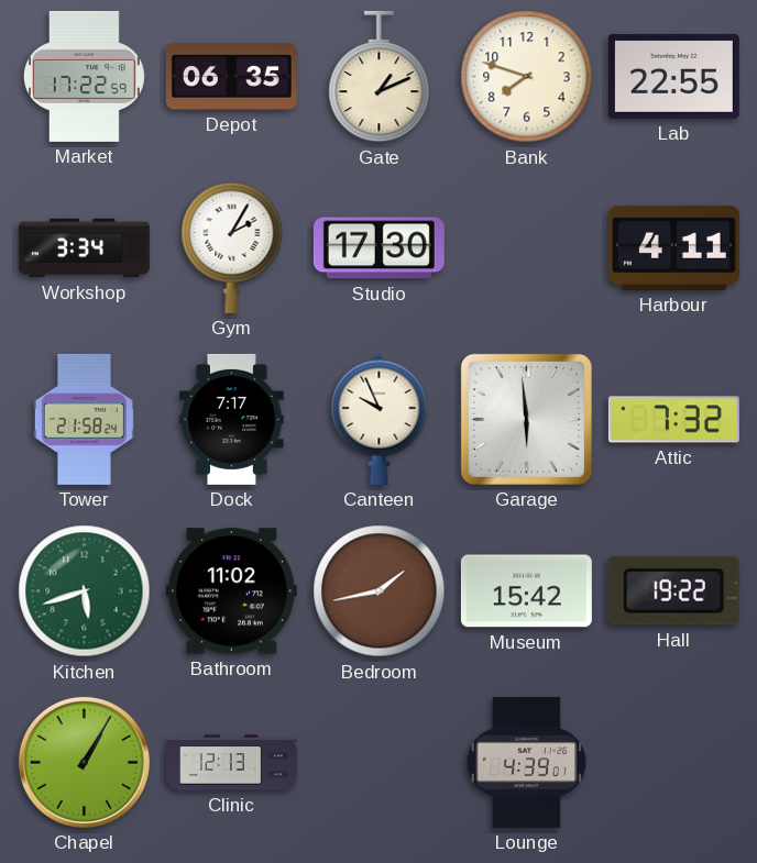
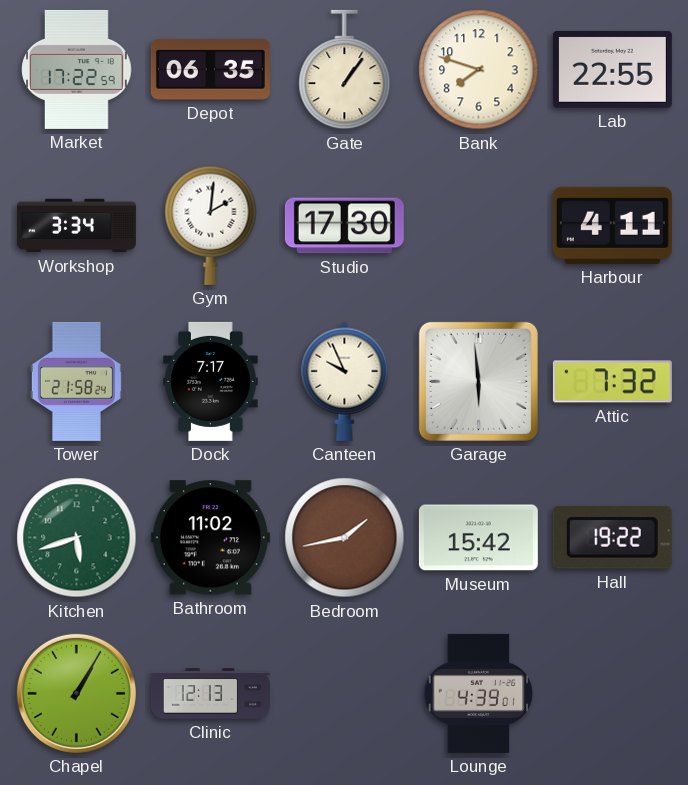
Gate: 1:11 -> 1:06
Gym: 2:05 -> 2:01
